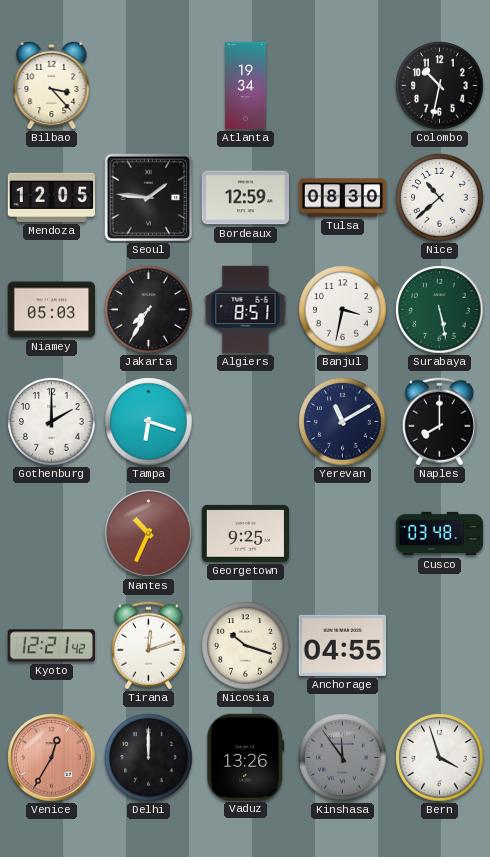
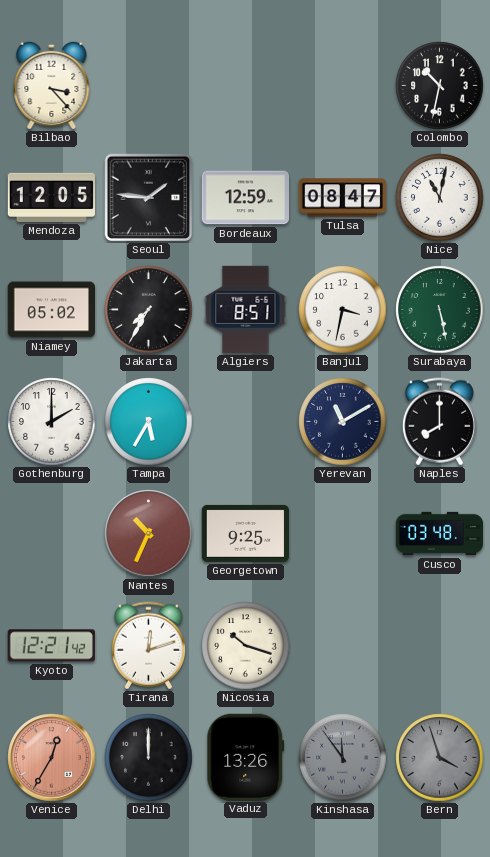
Atlanta: 19:34 -> none
Tulsa: 08:30 -> 08:47
Nice: 10:38 -> 11:02
Niamey: 05:03 -> 05:02
Tampa: 6:18 -> 5:35
Anchorage: 04:55 -> none
Bern dial: white -> grey
